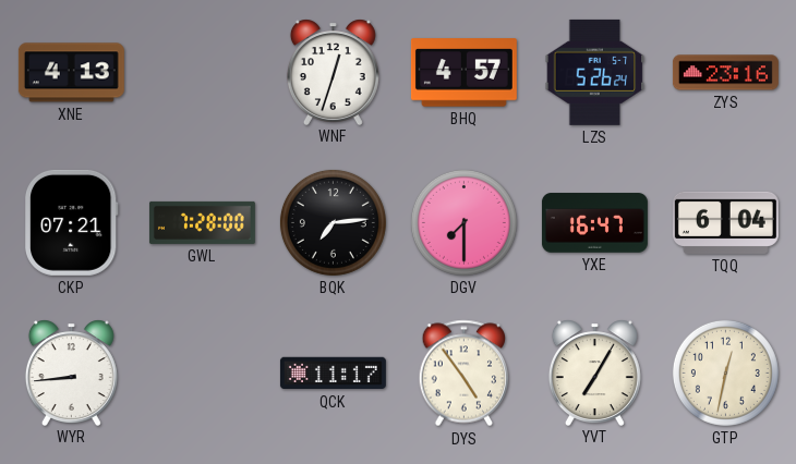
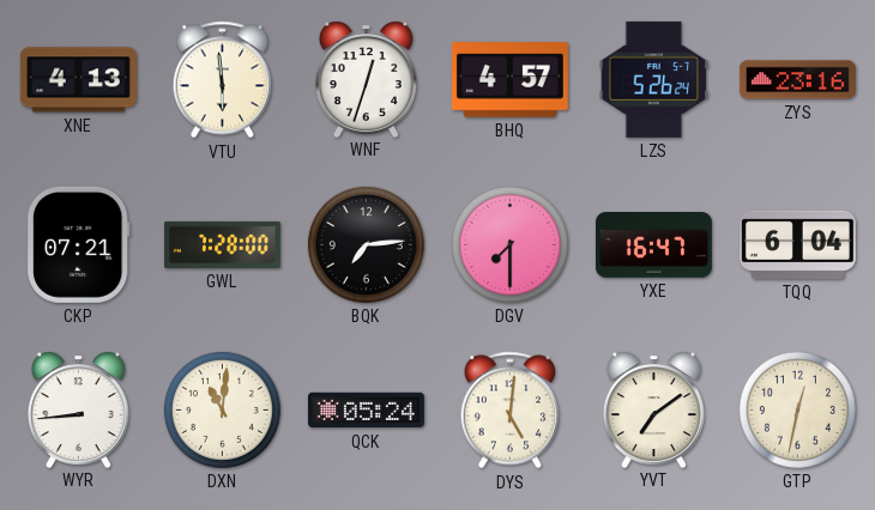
VTU: none -> 5:59
DXN: none -> 11:01
QCK: 11:17 -> 05:24
DYS: 4:54 -> 5:01
YVT: 7:05 -> 7:09
